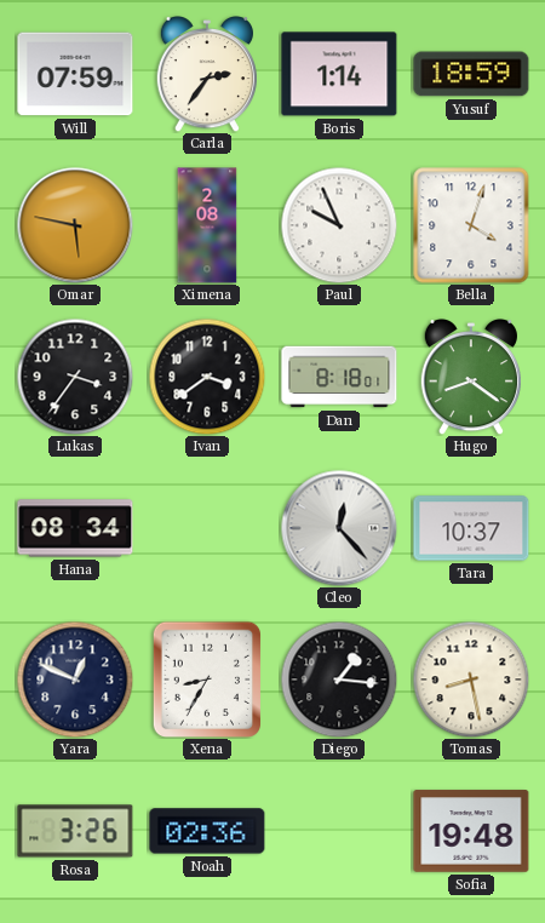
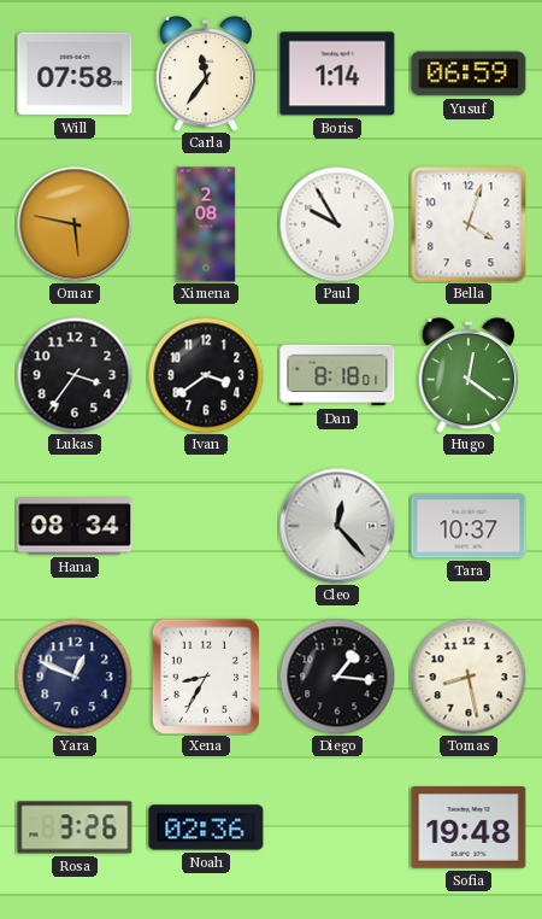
Will: 07:59 -> 07:58
Carla: 2:36 -> 11:36
Yusuf: 18:59 -> 06:59
Paul: 9:56 -> 9:55
Hugo: 8:21 -> 12:21
